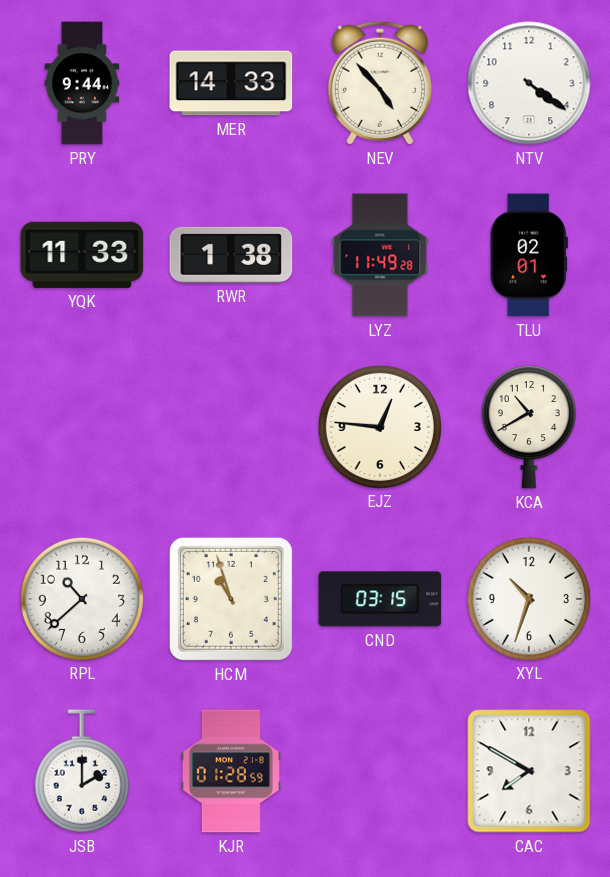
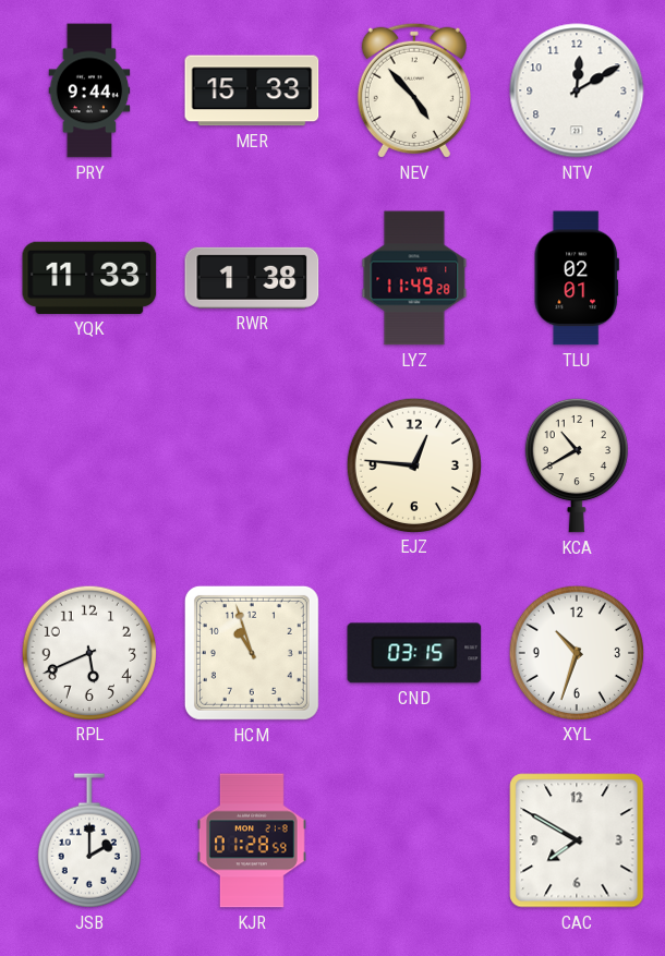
MER: 14:33 -> 15:33
NTV: 4:21 -> 12:10
RPL: 10:38 -> 5:41
